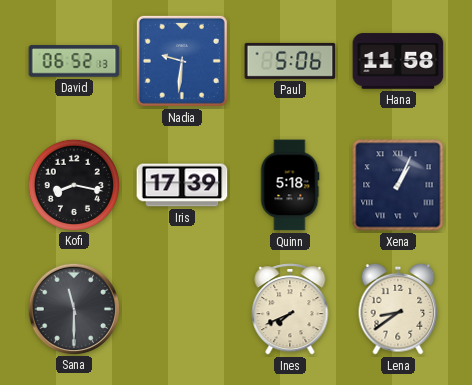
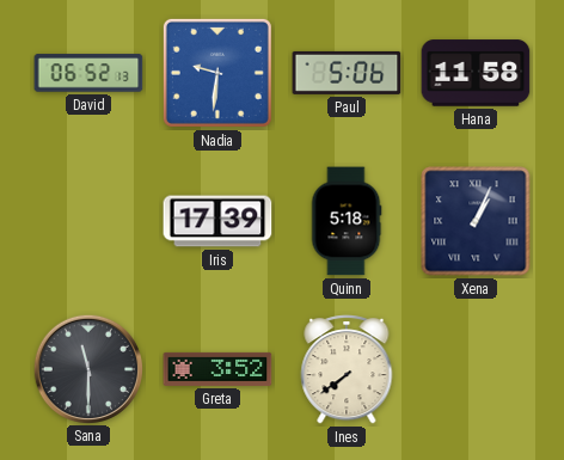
Kofi: 8:17 -> none
Greta: none -> 3:52
Ines: 7:41 -> 7:39
Lena: 8:39 -> none
